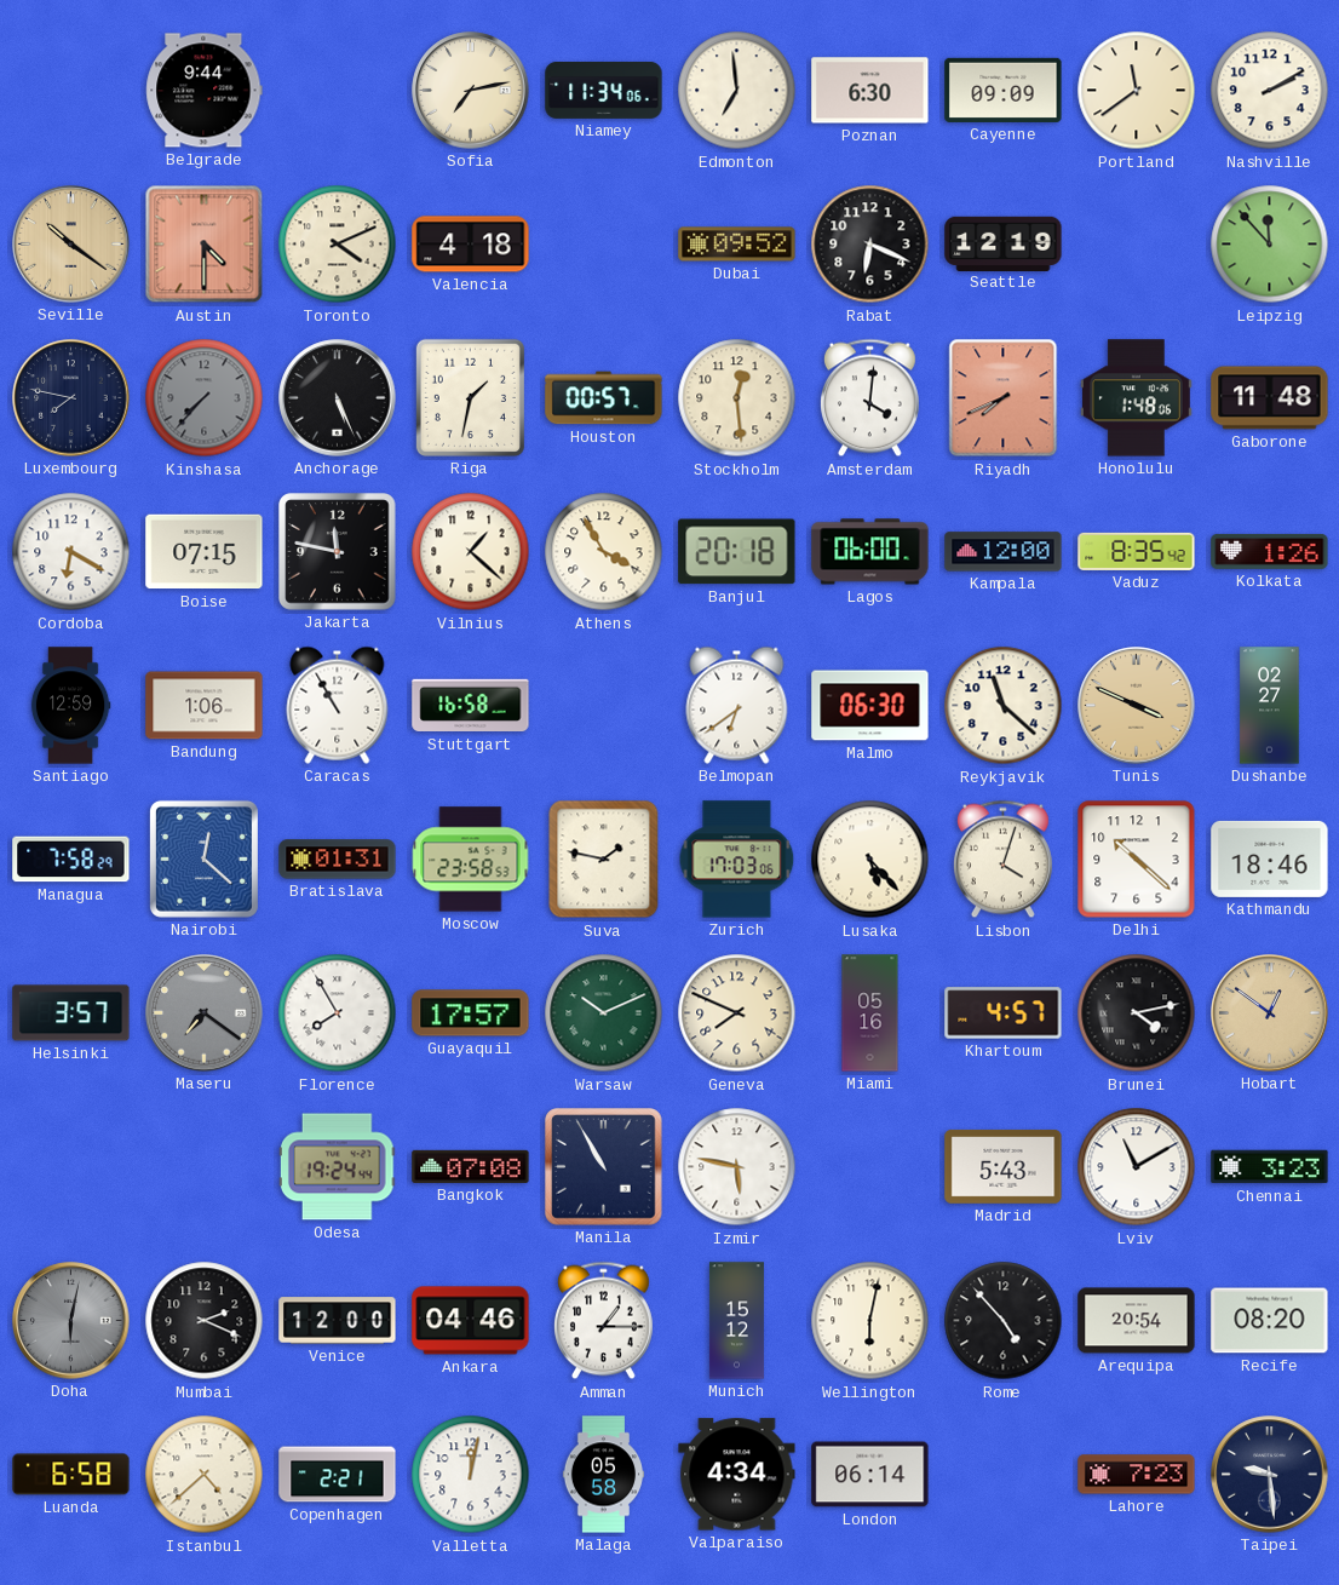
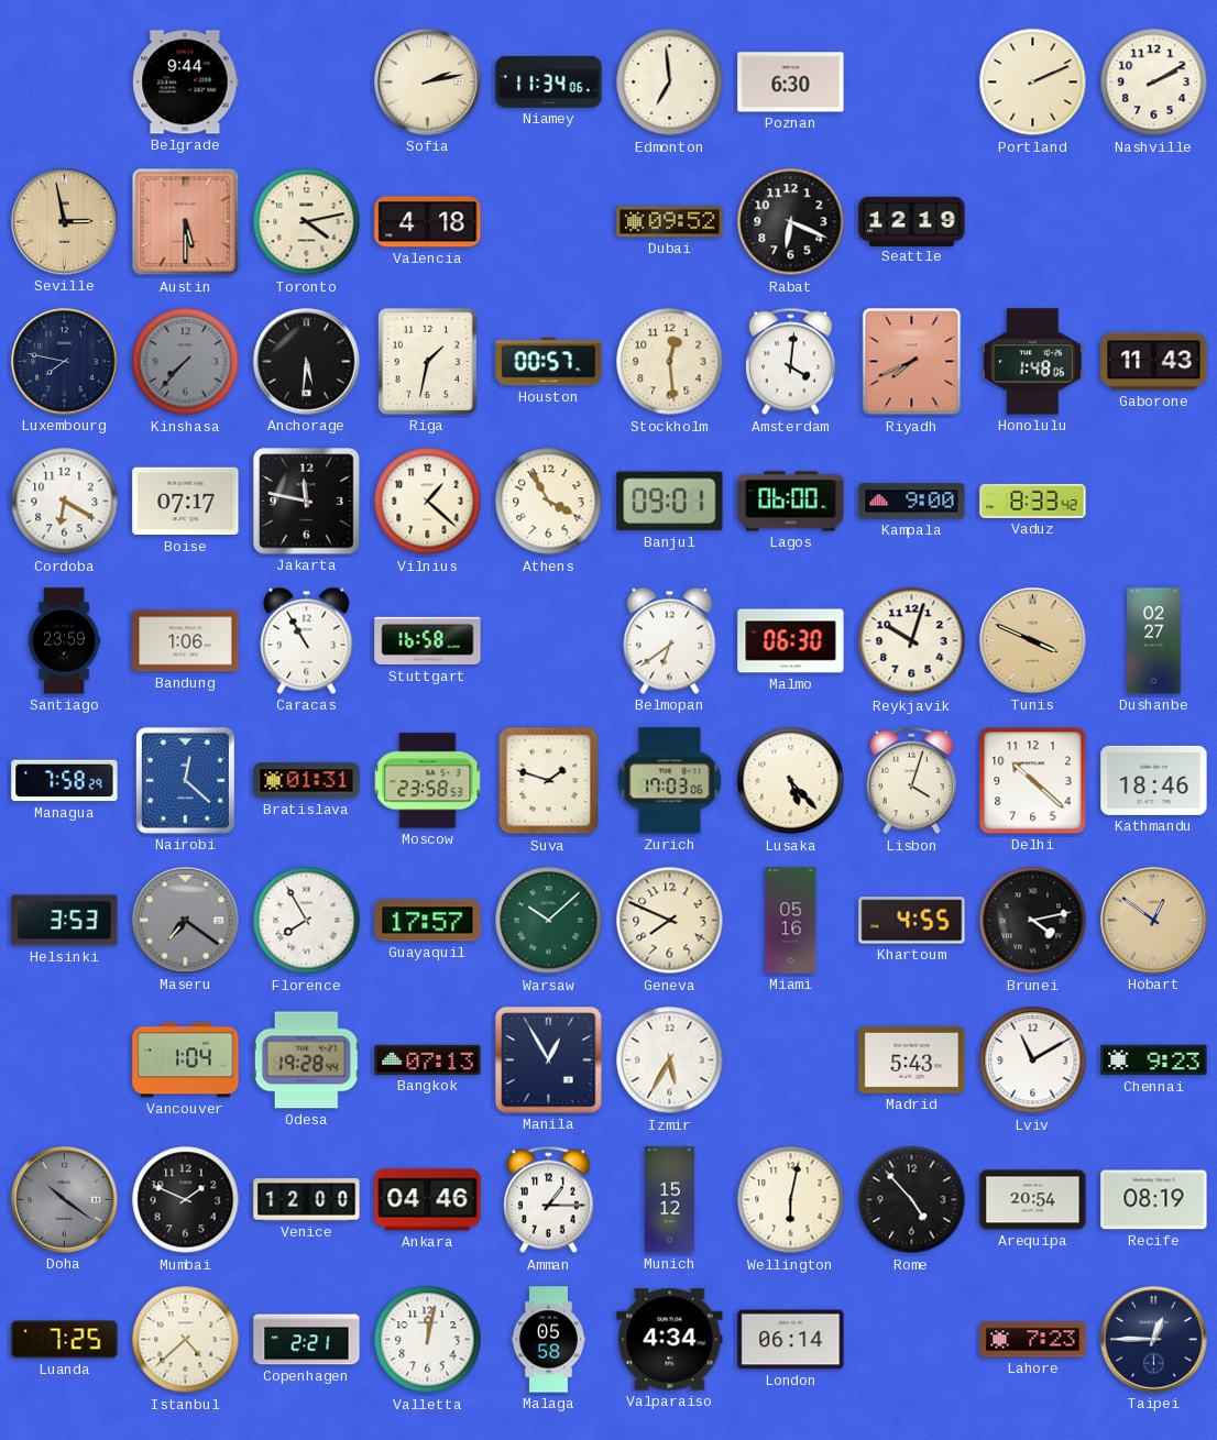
Sofia: 7:13 -> 2:13
Cayenne: 09:09 -> none
Portland: 11:39 -> 2:11
Seville: 10:21 -> 2:58
Austin: 4:30 -> 5:30
Toronto: 4:11 -> 4:13
Leipzig: 11:53 -> none
Anchorage: 5:26 -> 5:31
Gaborone: 11:48 -> 11:43
Boise: 07:15 -> 07:17
Banjul: 20:18 -> 09:01
Kampala: 12:00 -> 9:00
Vaduz: 8:35 -> 8:33
Kolkata: 1:26 -> none
Santiago: 12:59 -> 23:59
Reykjavik: 11:22 -> 10:03
Suva: 1:47 -> 1:48
Helsinki: 3:57 -> 3:53
Warsaw: 10:11 -> 10:08
Khartoum: 4:57 -> 4:55
Vancouver: none -> 1:04
Odesa: 19:24 -> 19:28
Bangkok: 07:08 -> 07:13
Manila: 10:55 -> 12:55
Izmir: 5:47 -> 5:35
Chennai: 3:23 -> 9:23
Doha: 6:02 -> 10:21
Mumbai: 2:19 -> 1:49
Recife: 08:20 -> 08:19
Luanda: 6:58 -> 7:25
Taipei: 9:29 -> 12:45
